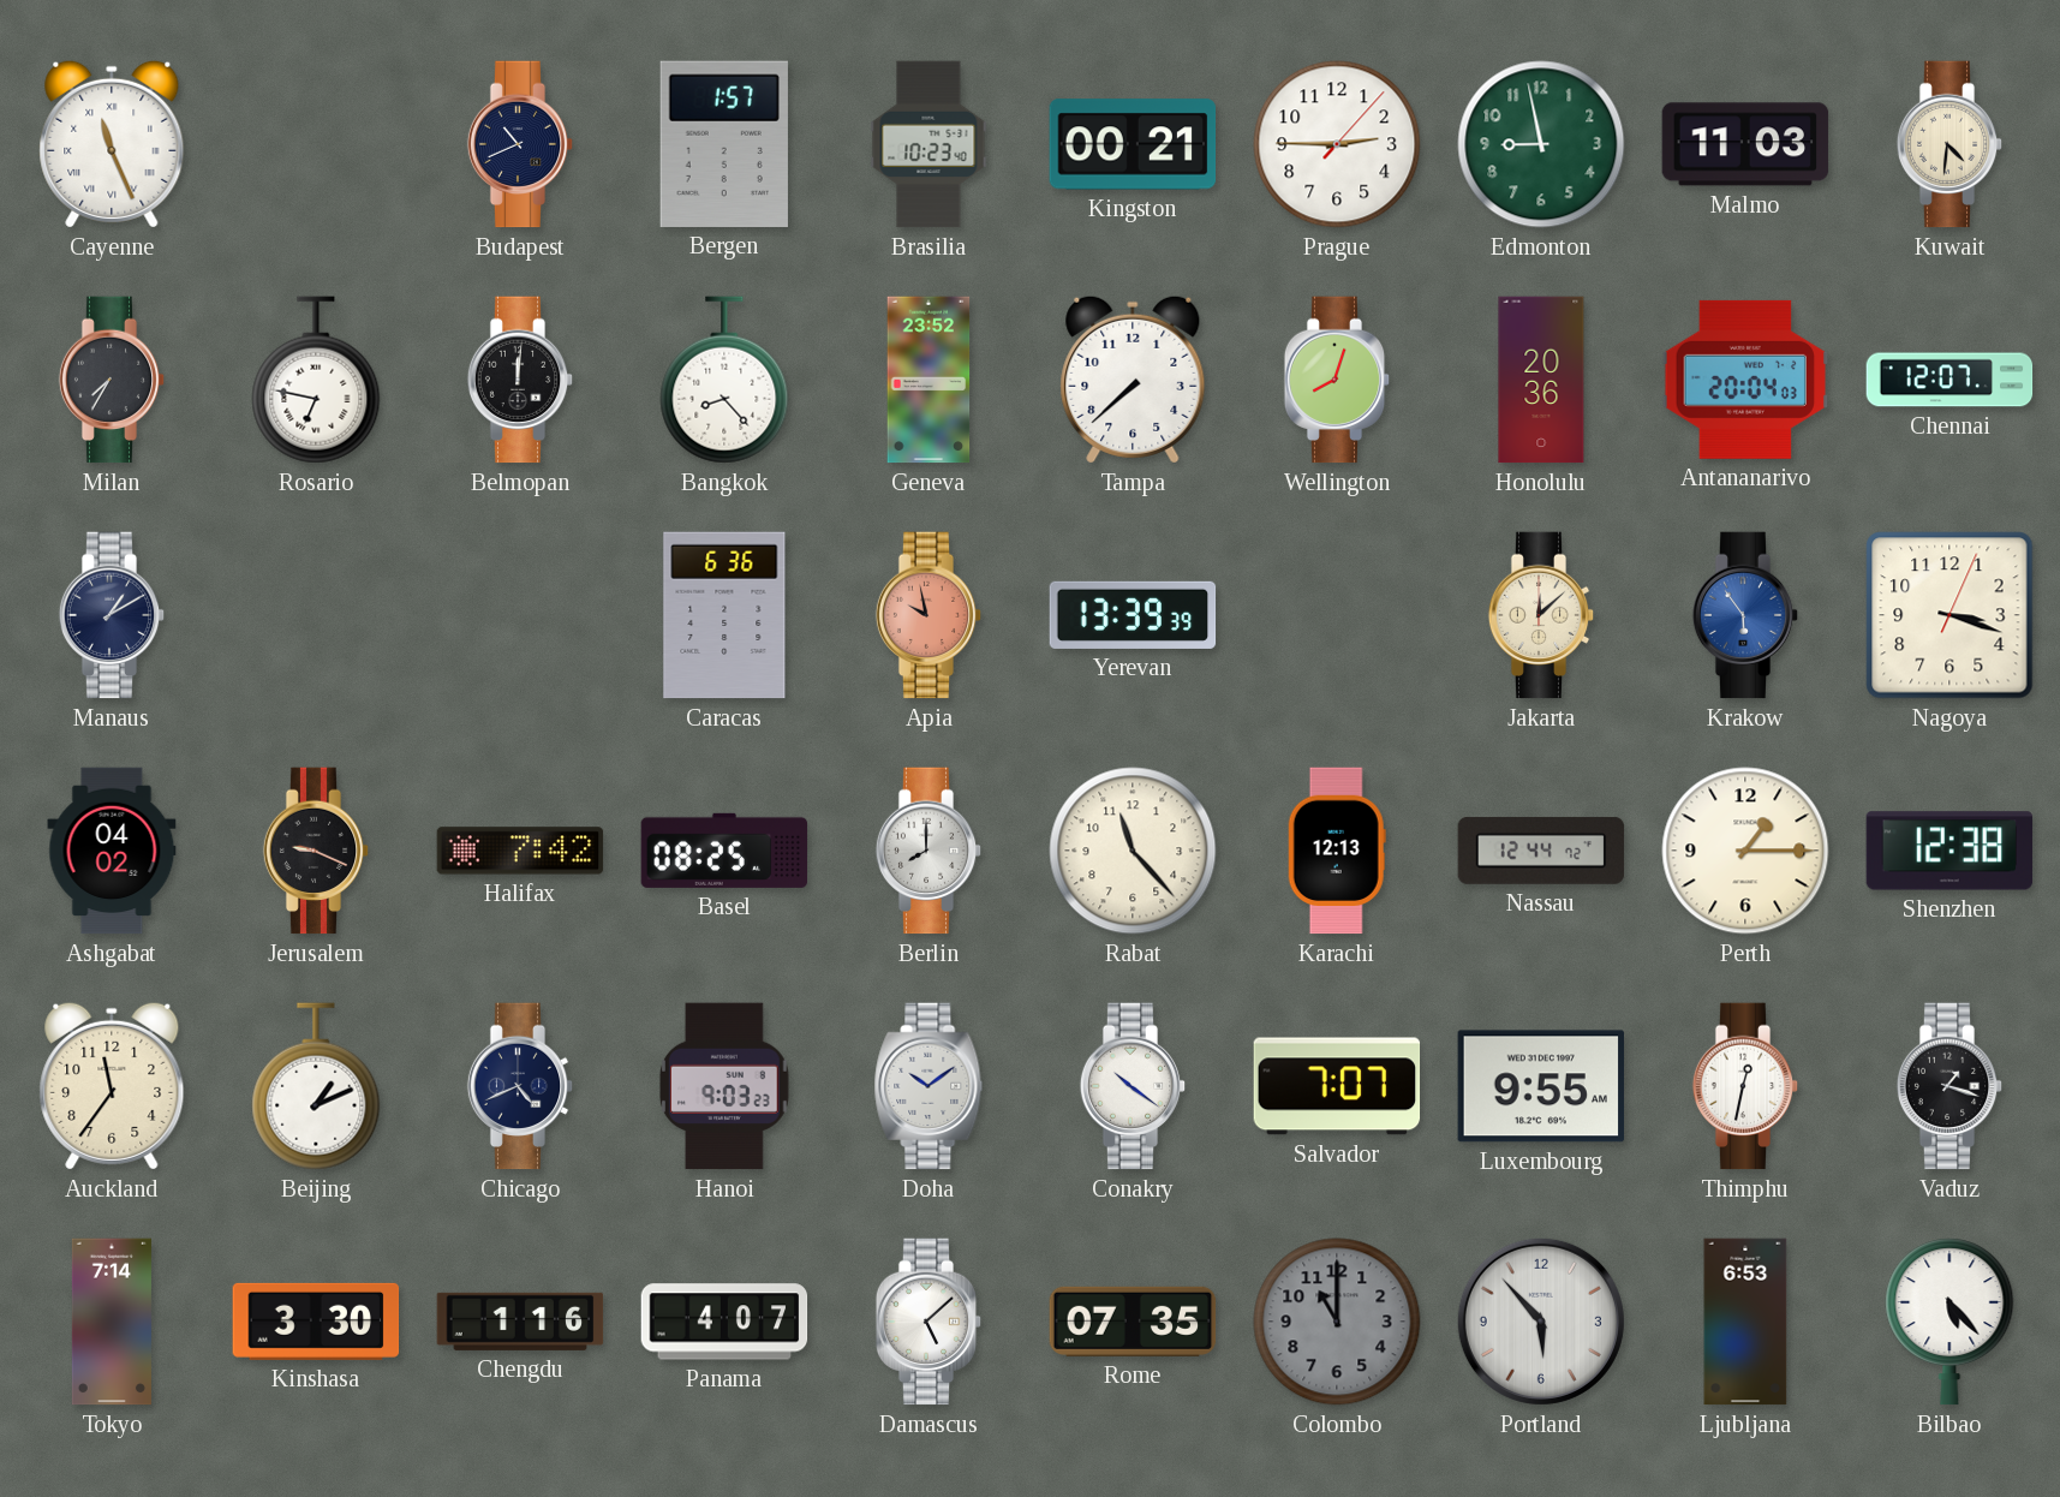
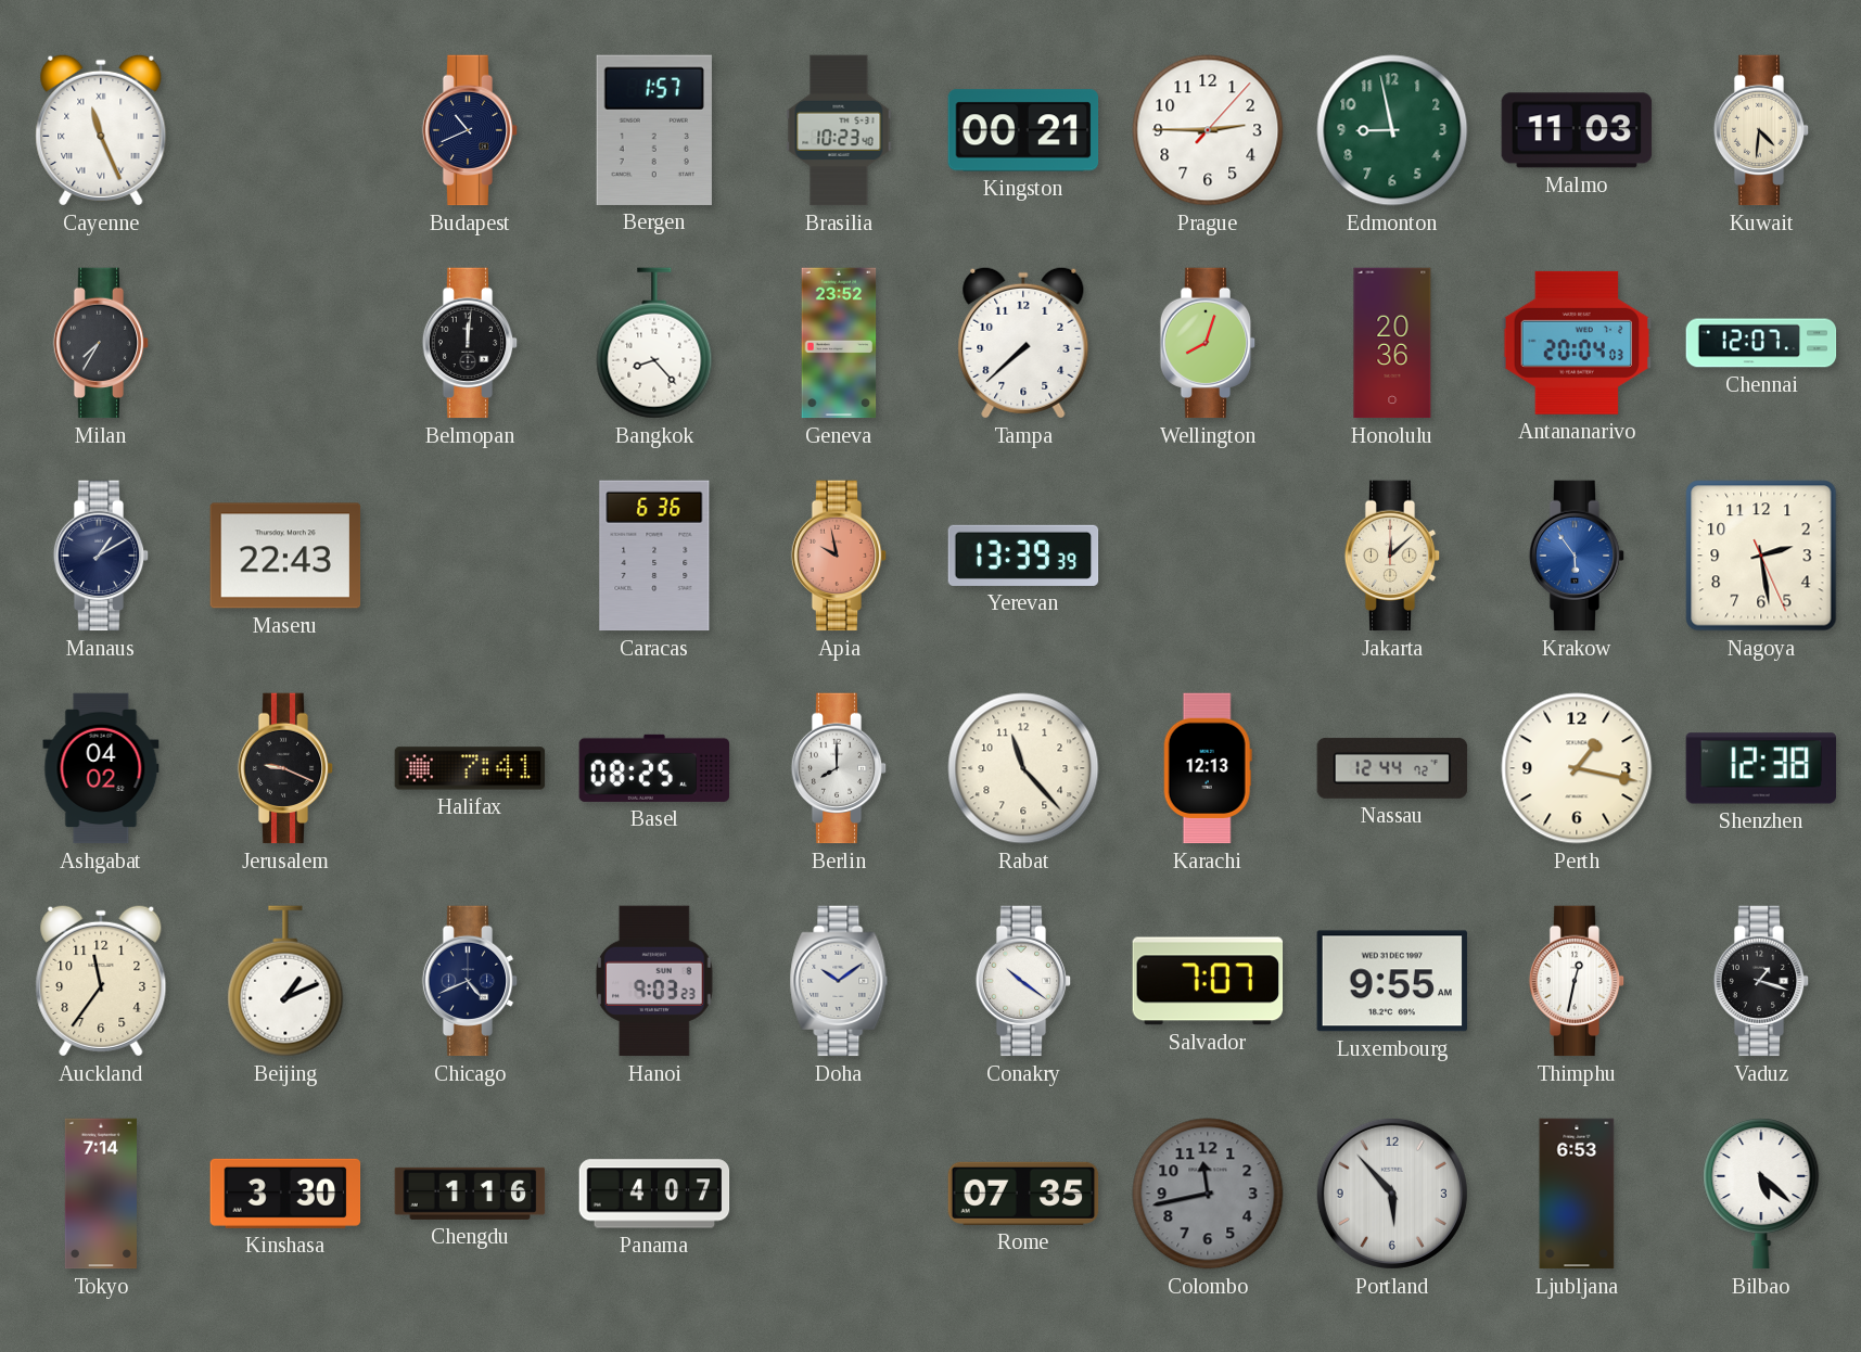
Rosario: 6:47 -> none
Maseru: none -> 22:43
Nagoya: 3:18 -> 2:28
Halifax: 7:42 -> 7:41
Perth: 1:15 -> 1:17
Damascus: 5:08 -> none
Colombo: 11:00 -> 11:43
Bilbao: 5:23 -> 5:22
